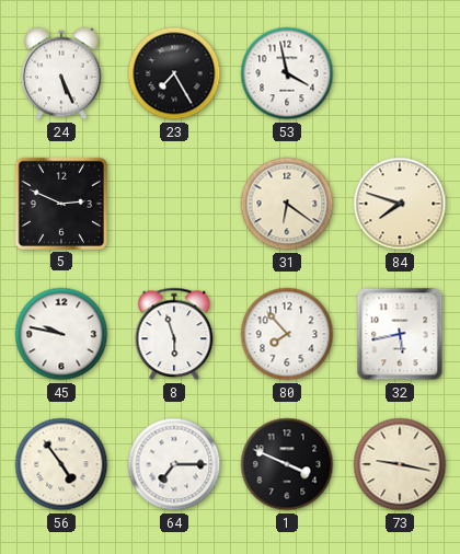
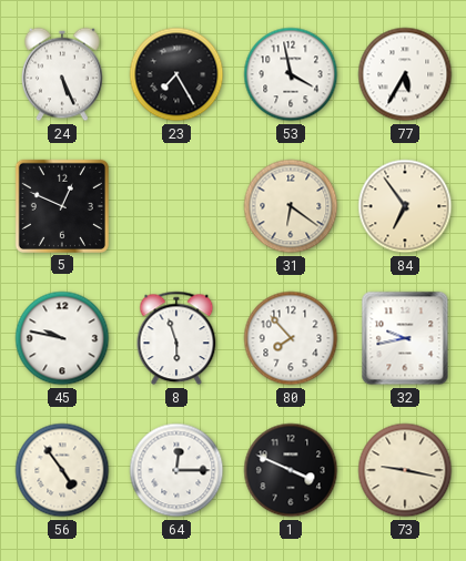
77: none -> 5:35
5: 2:49 -> 12:49
84: 7:48 -> 6:54
32: 5:43 -> 9:43
64: 7:15 -> 12:15
